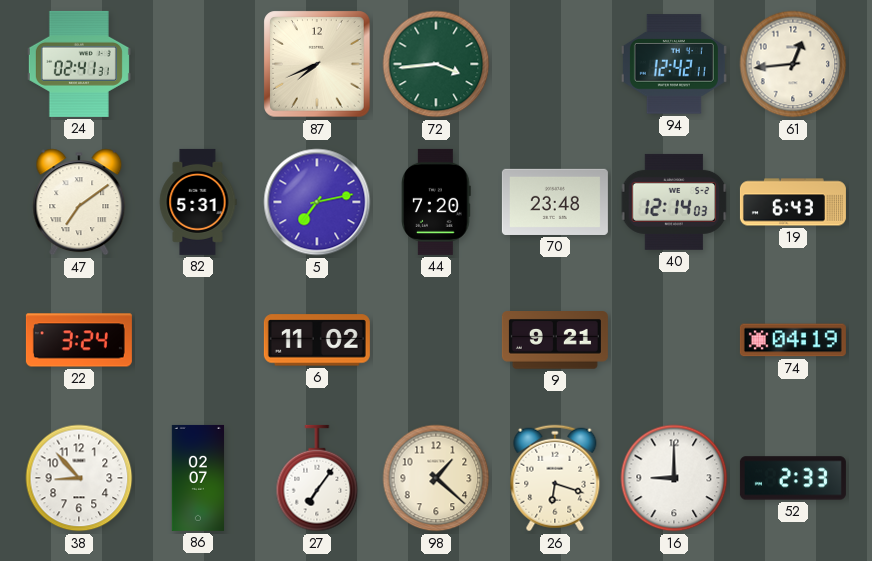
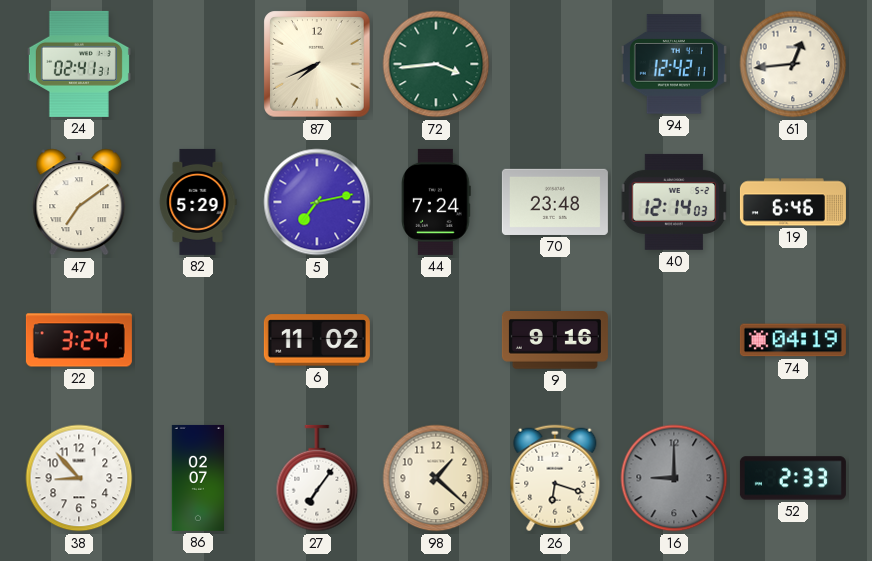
82: 5:31 -> 5:29
44: 7:20 -> 7:24
19: 6:43 -> 6:46
9: 9:21 -> 9:16
16 dial: white -> grey
